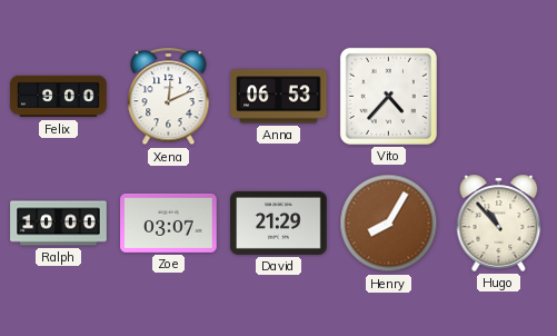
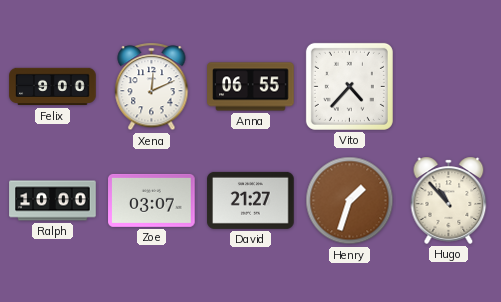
Anna: 06:53 -> 06:55
David: 21:29 -> 21:27
Henry: 8:05 -> 1:33
